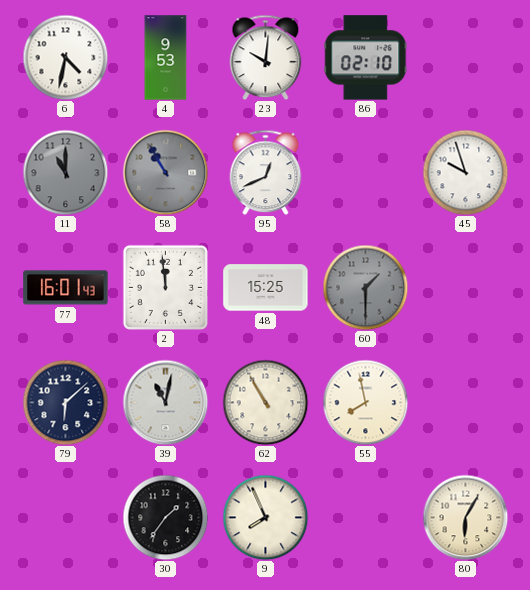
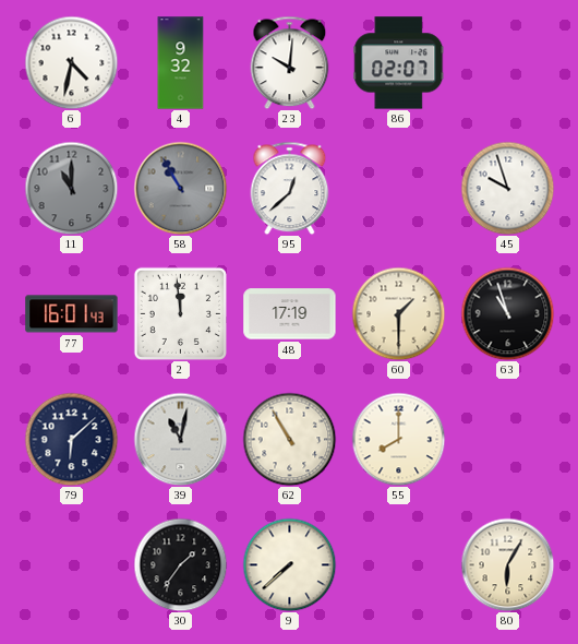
4: 9:53 -> 9:32
86: 02:10 -> 02:07
95: 12:41 -> 12:38
48: 15:25 -> 17:19
60 dial: grey -> cream
63: none -> 10:57
55: 7:58 -> 8:00
9: 7:56 -> 7:38
